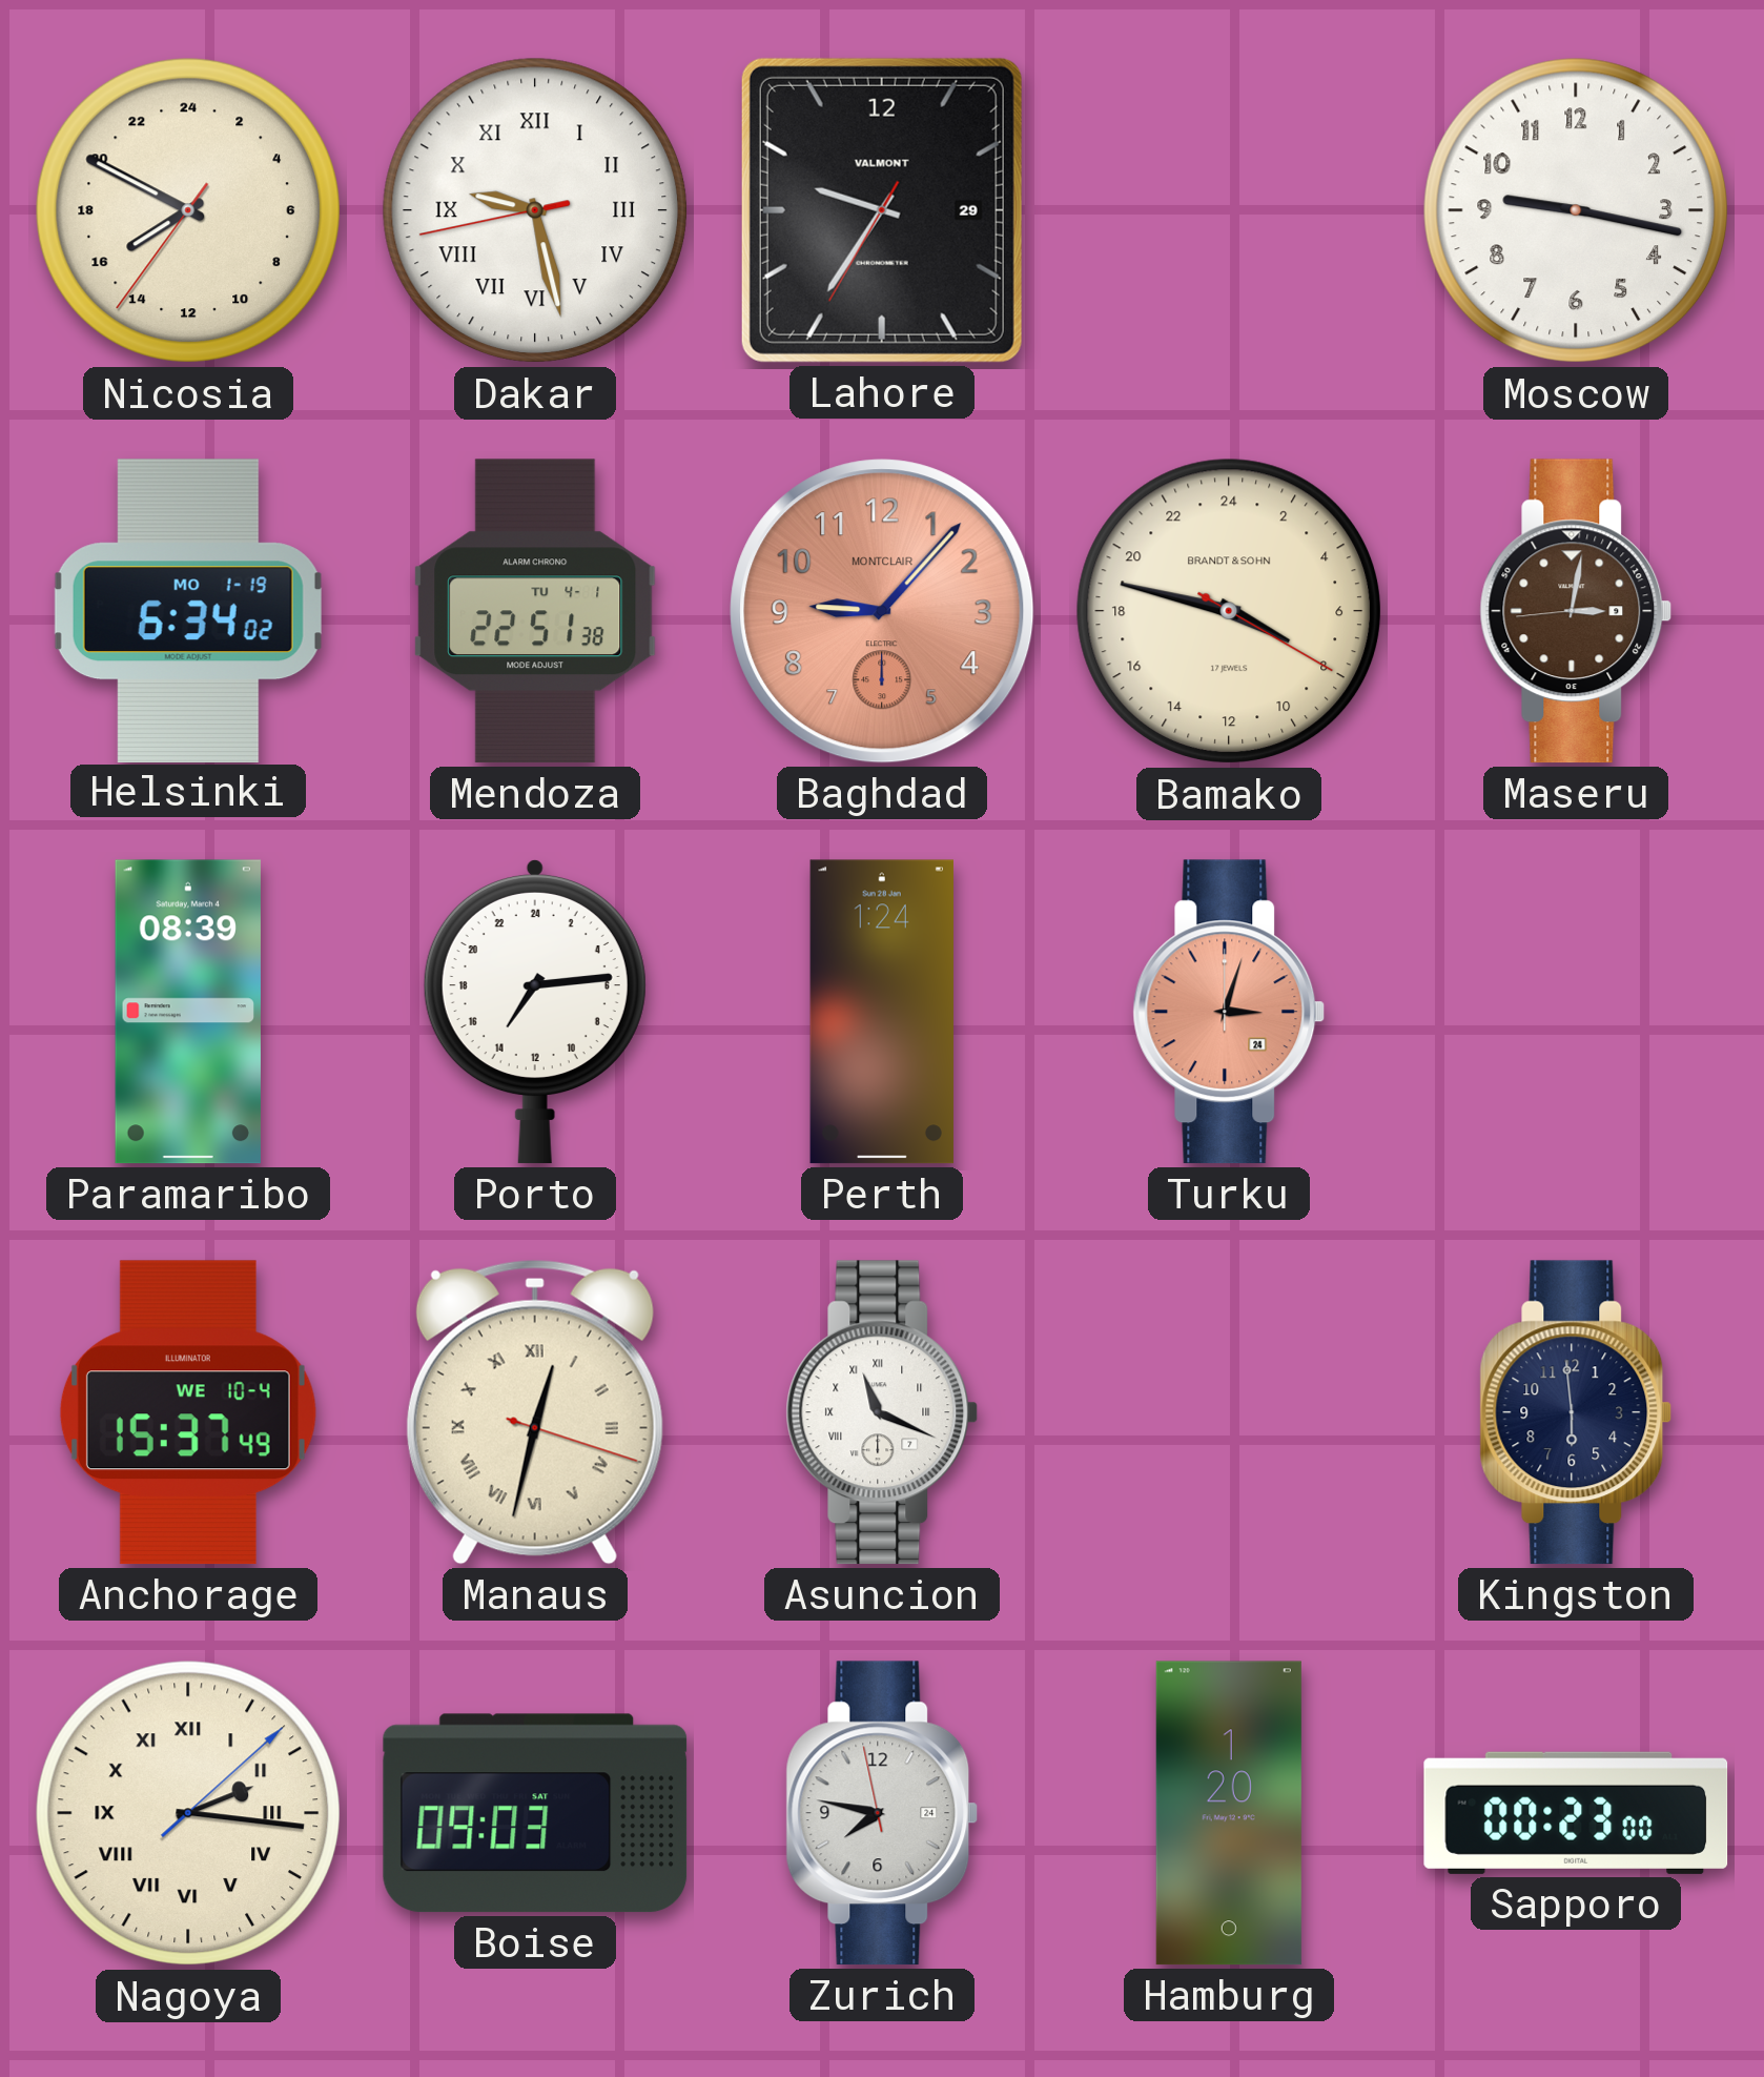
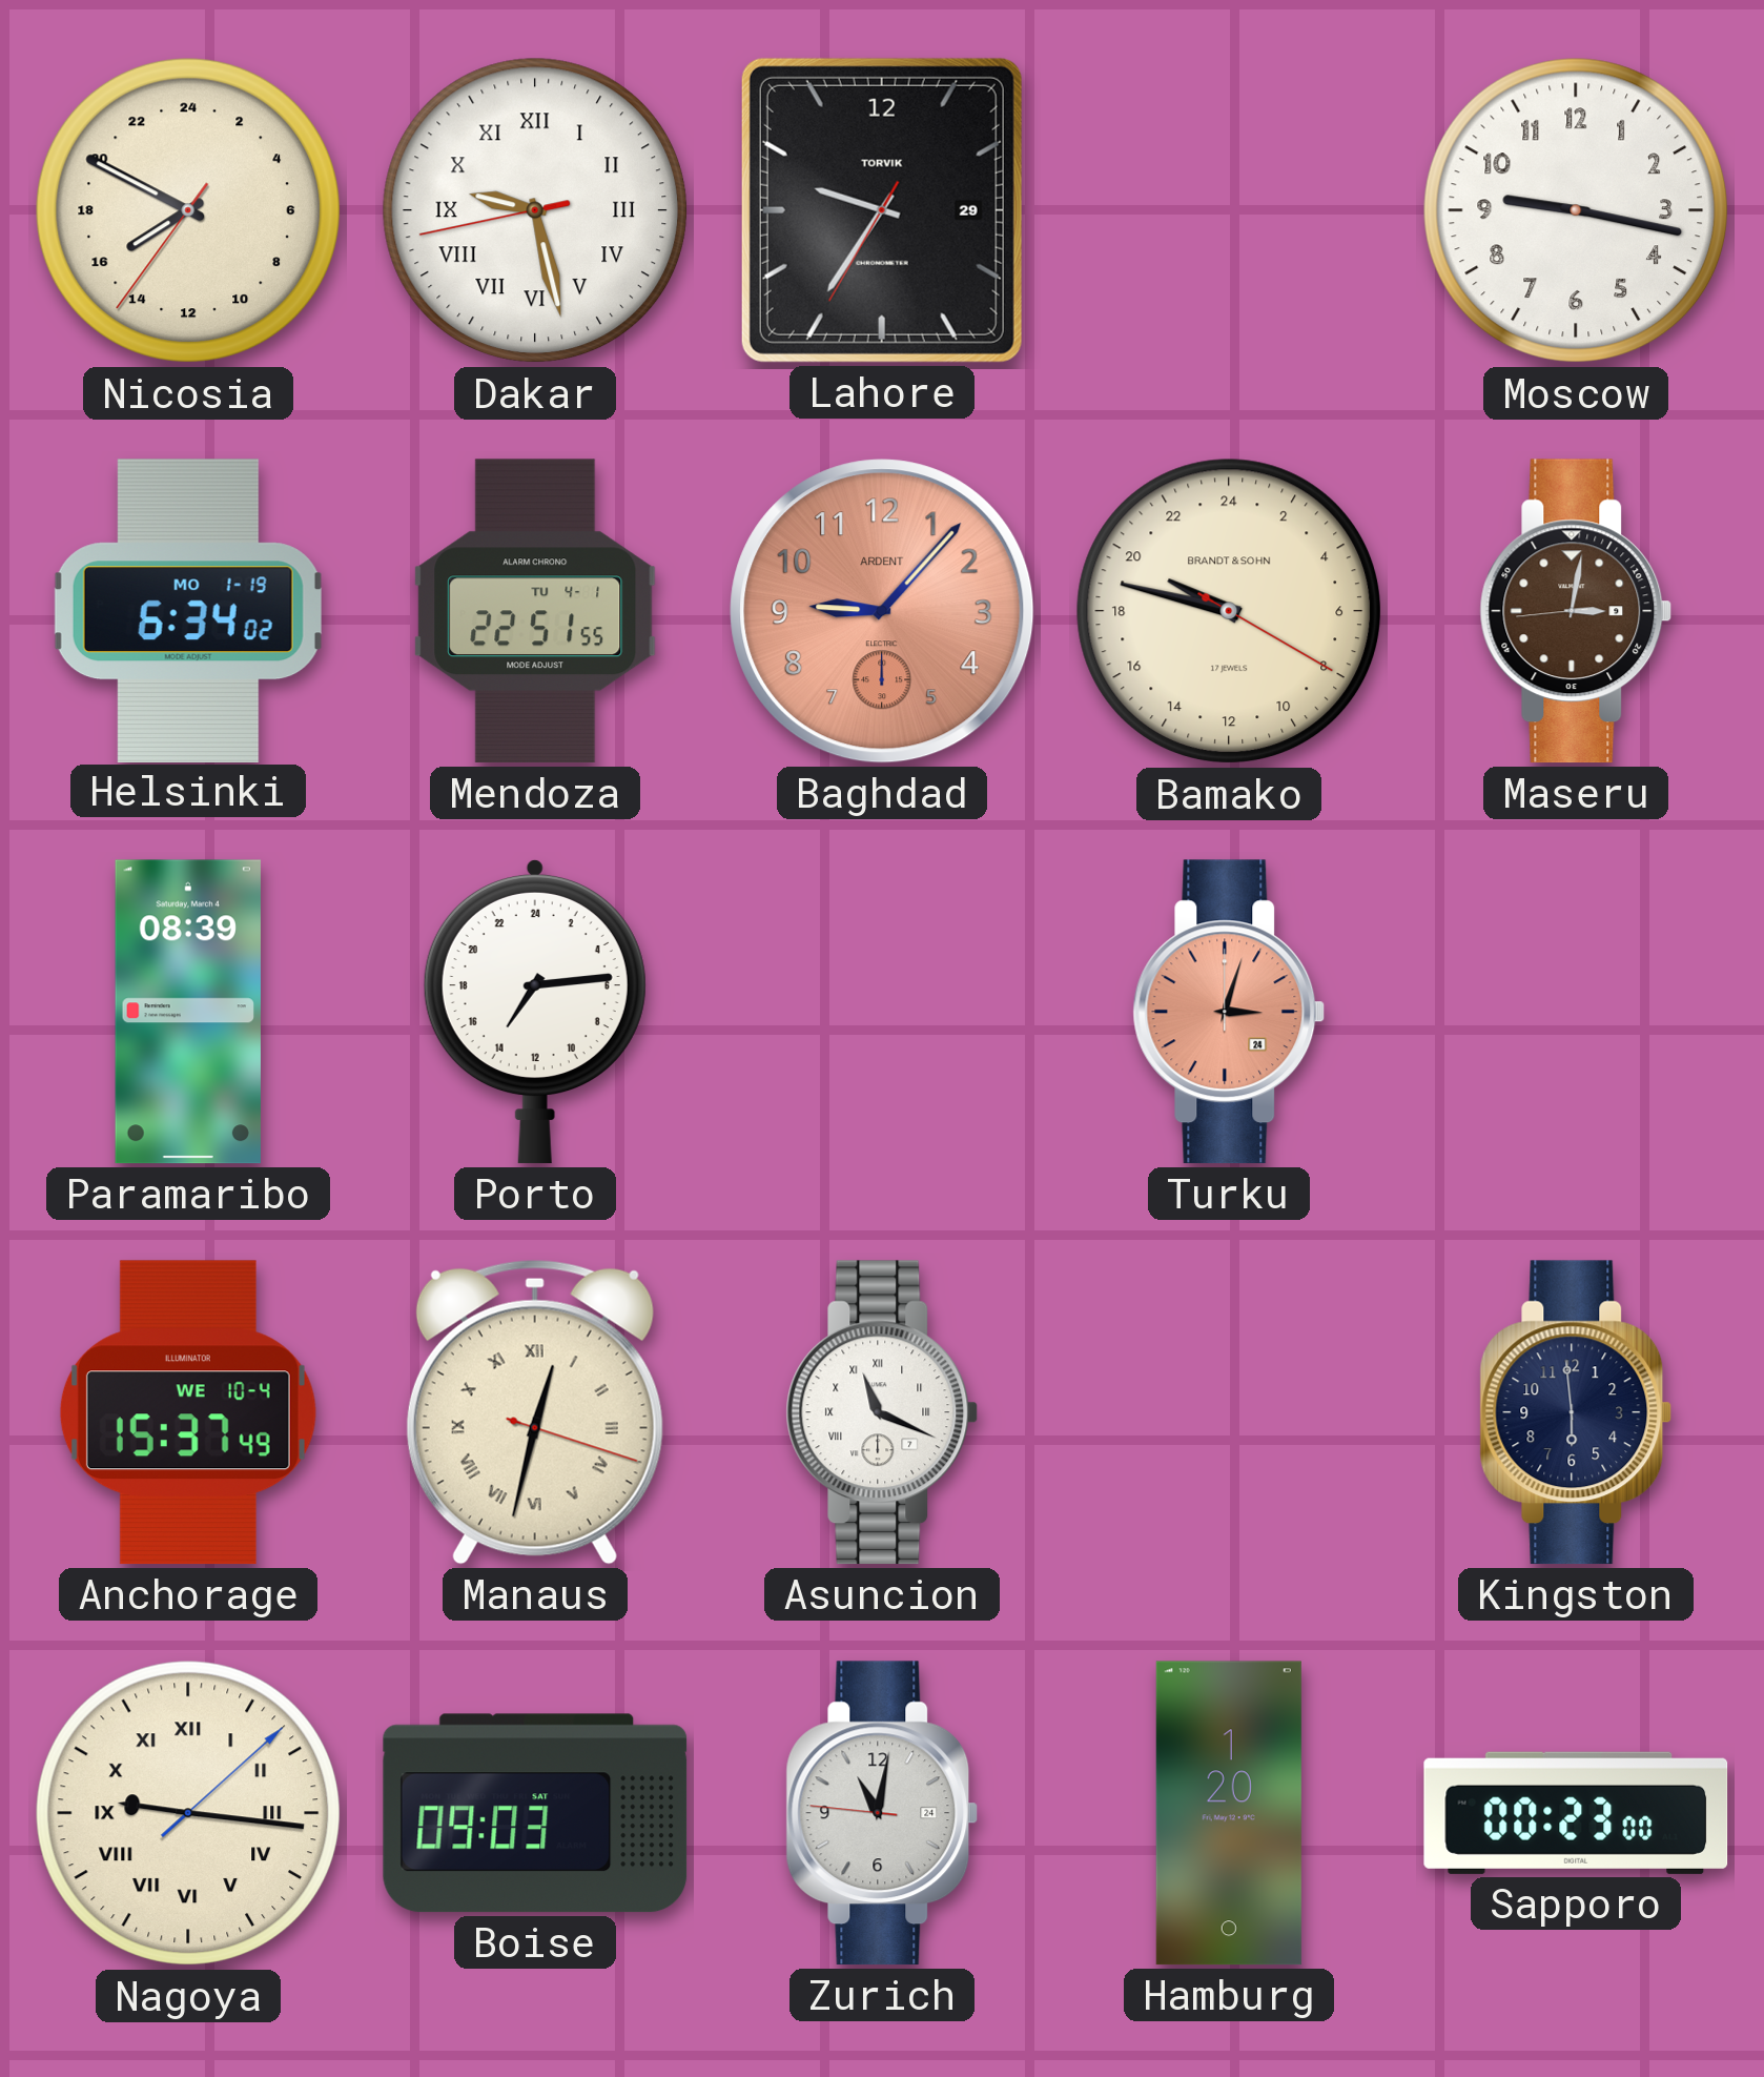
Lahore brand: VALMONT -> TORVIK
Mendoza: 22:51:38 -> 22:51:55
Baghdad brand: MONTCLAIR -> ARDENT
Bamako: 7:47 -> 19:47
Perth: 1:24 -> none
Nagoya: 2:16 -> 9:16
Zurich: 7:46 -> 11:01
